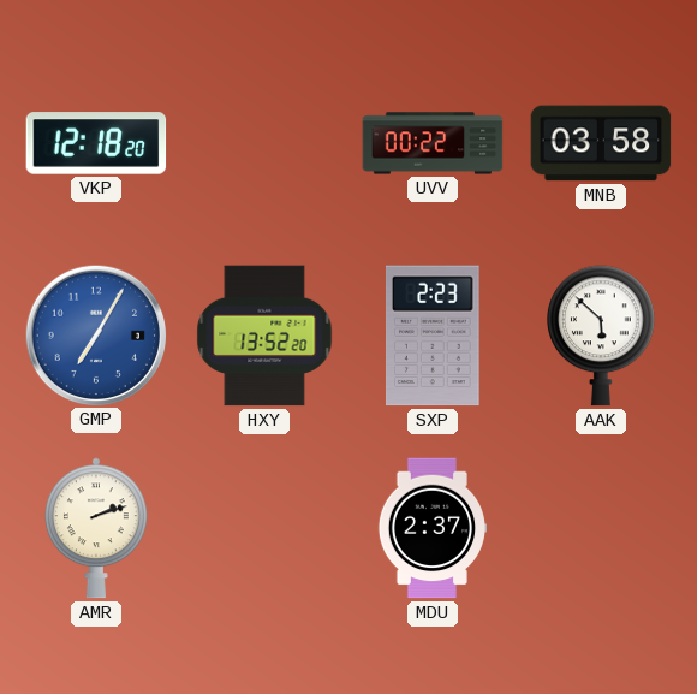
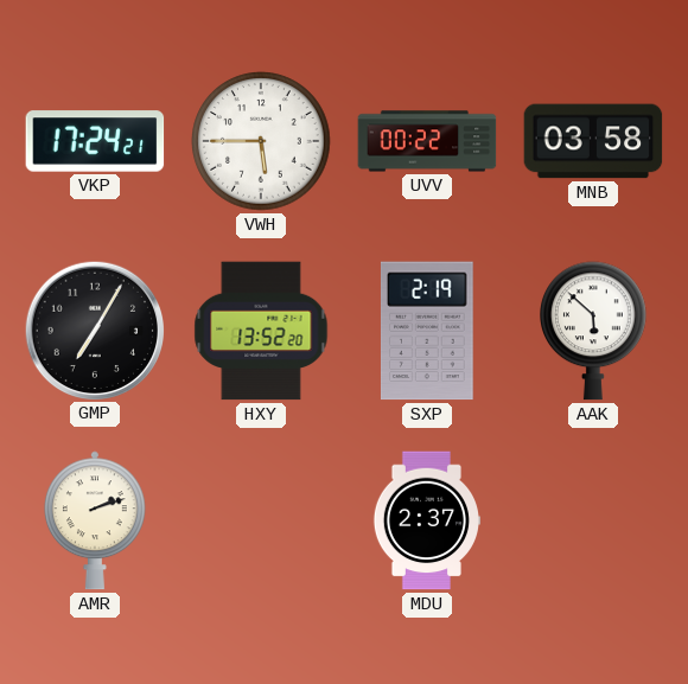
VKP: 12:18 -> 17:24
VWH: none -> 5:45
GMP dial: blue -> black
SXP: 2:23 -> 2:19
